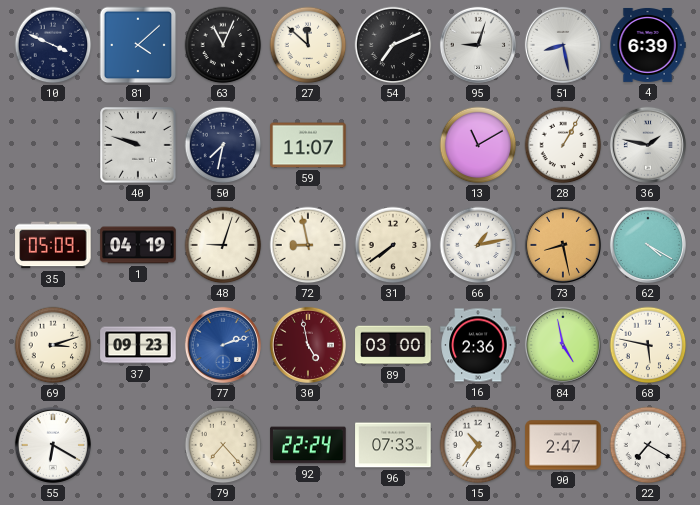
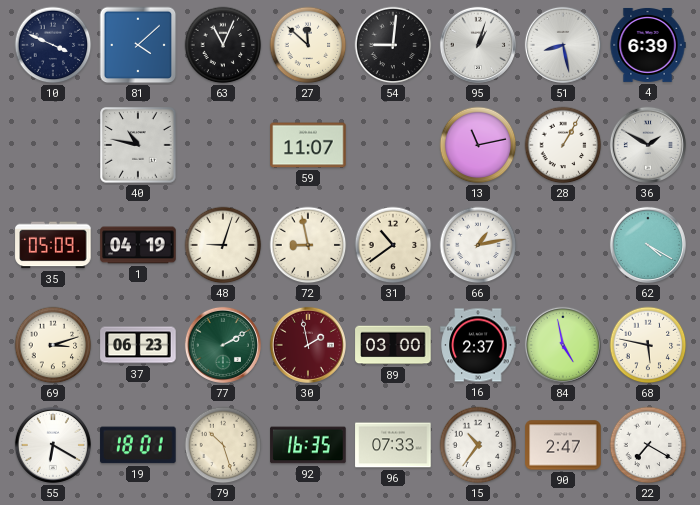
54: 7:11 -> 9:01
95: 9:03 -> 1:03
40: 9:48 -> 10:47
50: 7:32 -> none
13: 11:10 -> 11:13
36: 1:47 -> 1:50
31: 7:39 -> 10:39
73: 8:28 -> none
37: 09:23 -> 06:23
77: 2:12 -> 2:10
77 dial: blue -> green
30: 4:58 -> 1:58
16: 2:36 -> 2:37
19: none -> 18:01
79: 7:23 -> 10:27
92: 22:24 -> 16:35
